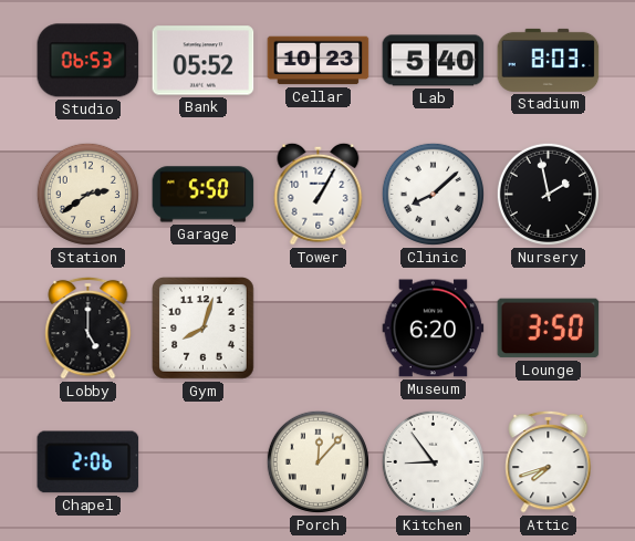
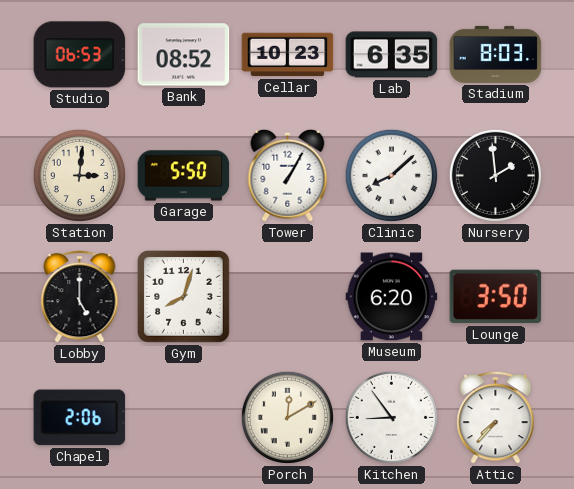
Bank: 05:52 -> 08:52
Lab: 5:40 -> 6:35
Station: 2:39 -> 3:01
Nursery: 1:58 -> 1:59
Porch: 12:07 -> 12:10
Attic: 7:42 -> 7:37
